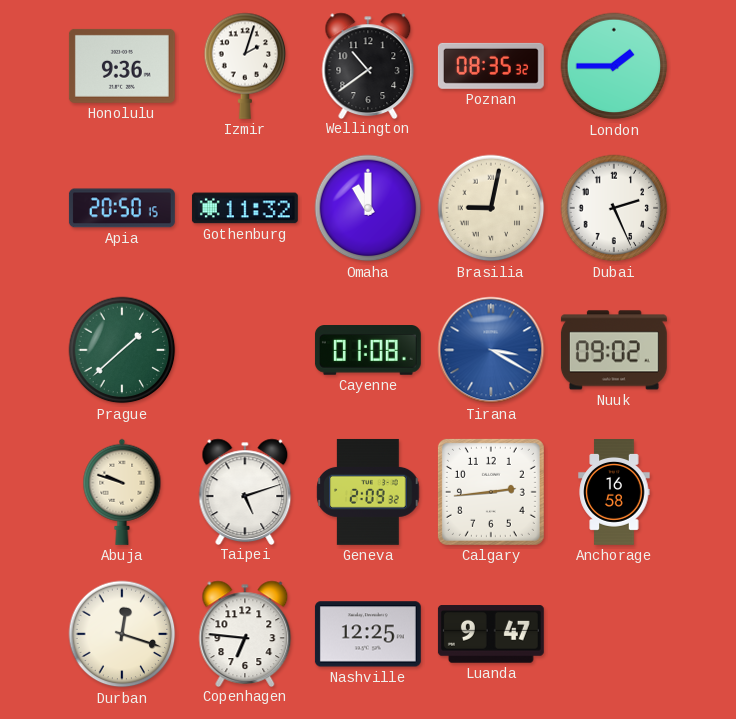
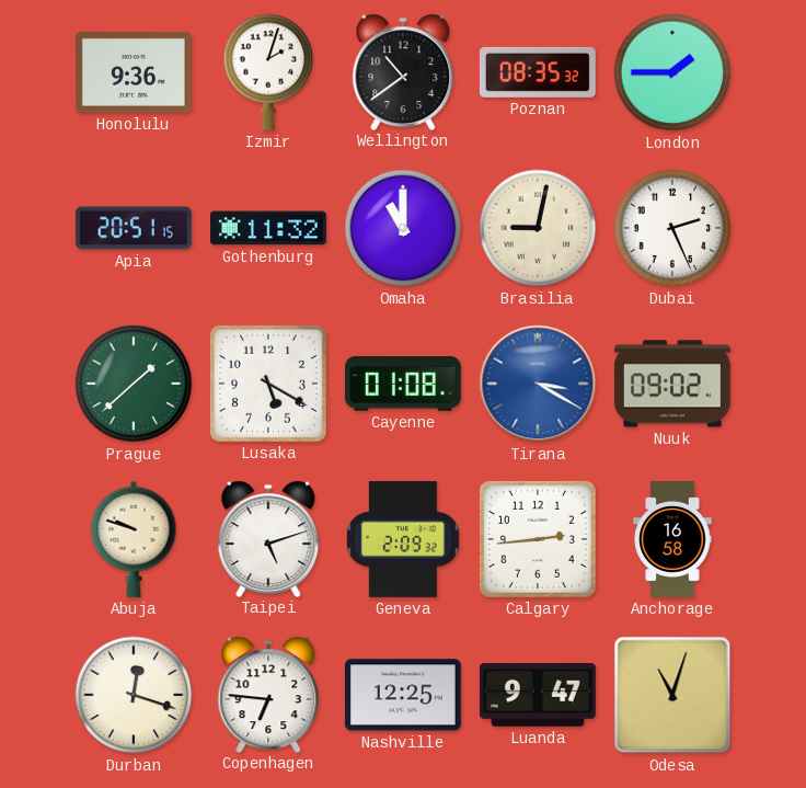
Apia: 20:50 -> 20:51
Lusaka: none -> 5:20
Odesa: none -> 11:03
